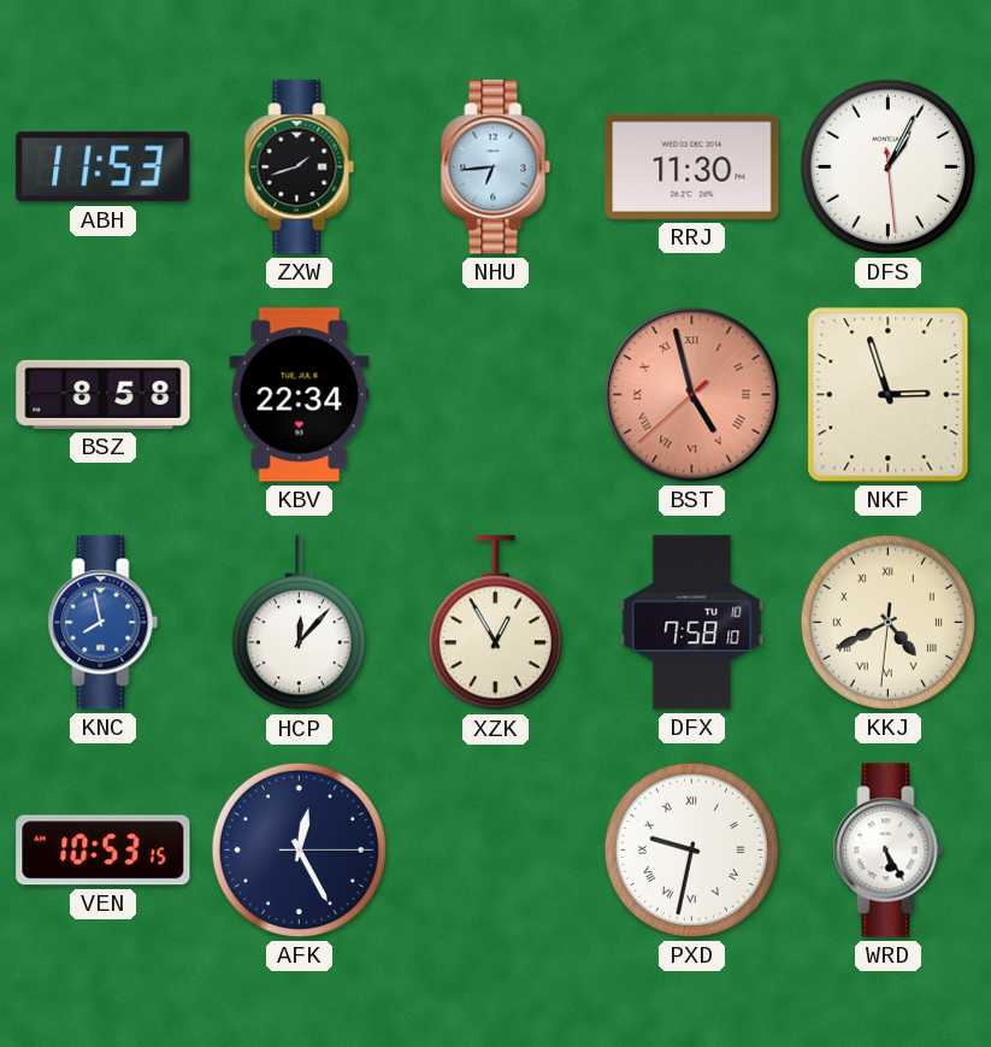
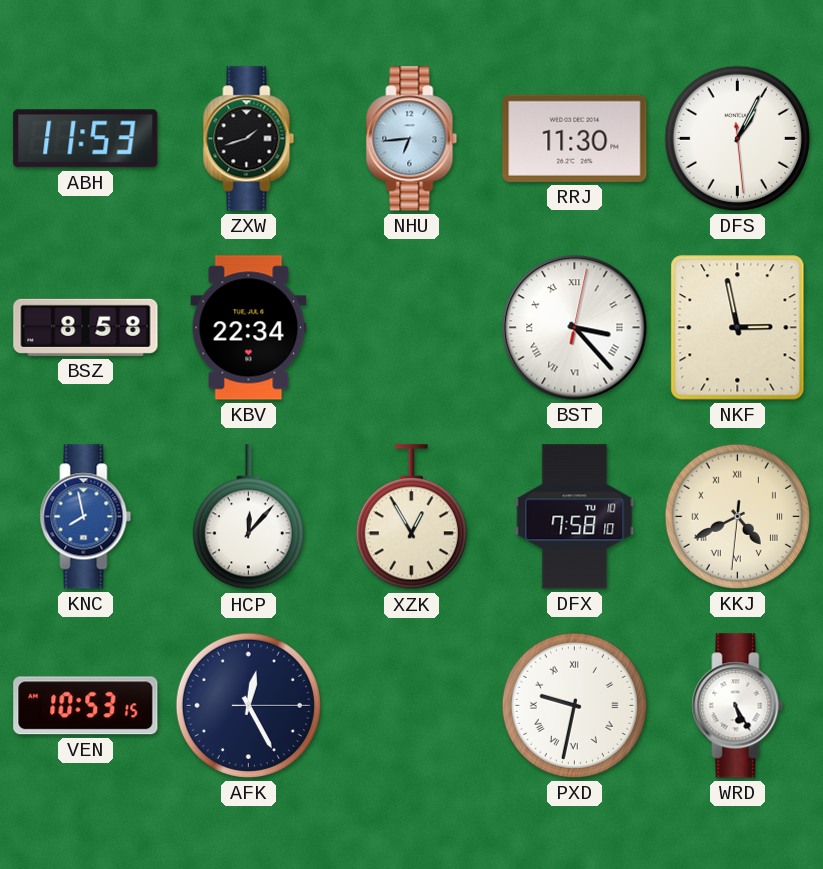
BST: 4:57 -> 3:23
BST dial: salmon -> white
NKF: 2:57 -> 2:58
